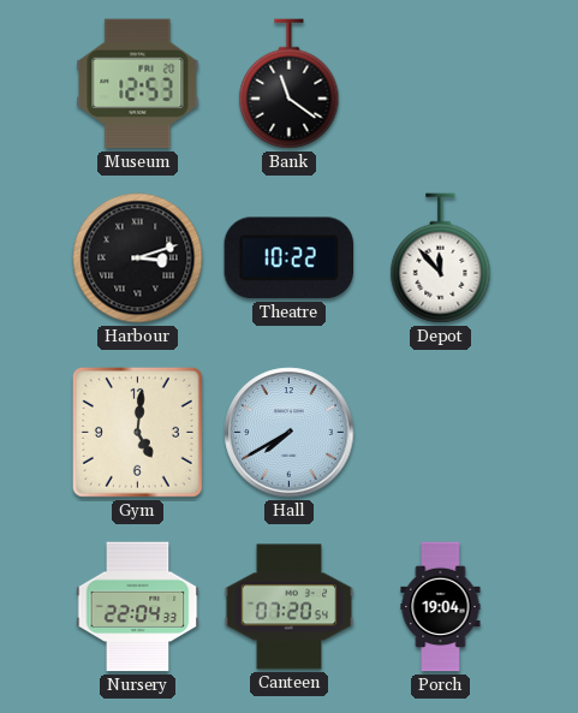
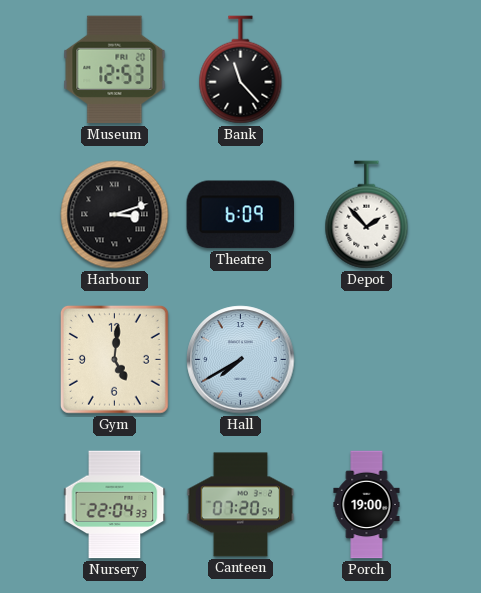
Bank: 11:21 -> 11:23
Theatre: 10:22 -> 6:09
Depot: 11:53 -> 1:53
Porch: 19:04 -> 19:00
